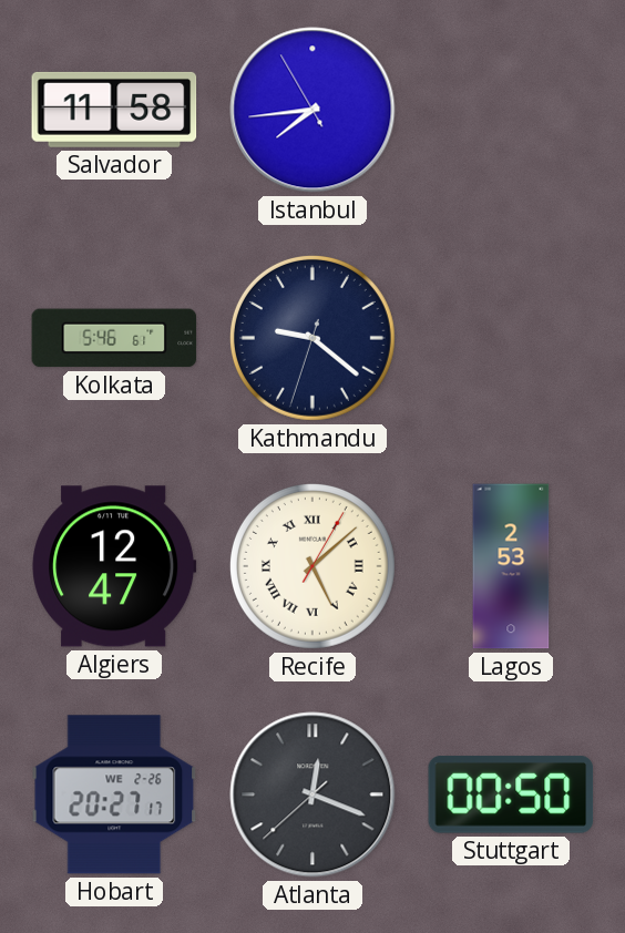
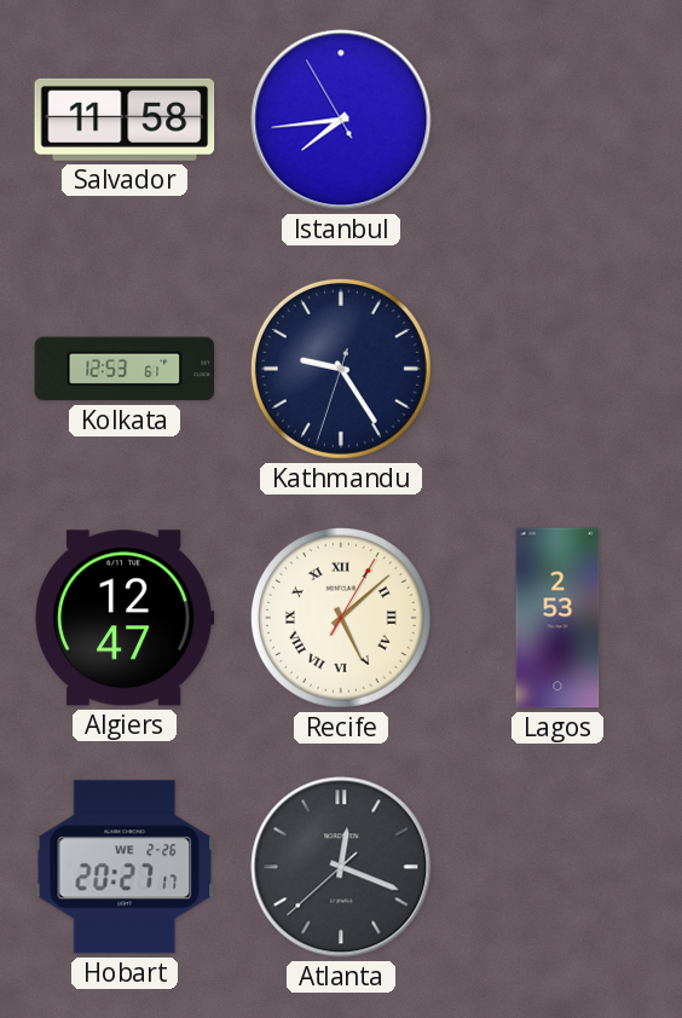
Kolkata: 5:46 -> 12:53
Kathmandu: 9:21 -> 9:24
Stuttgart: 00:50 -> none
